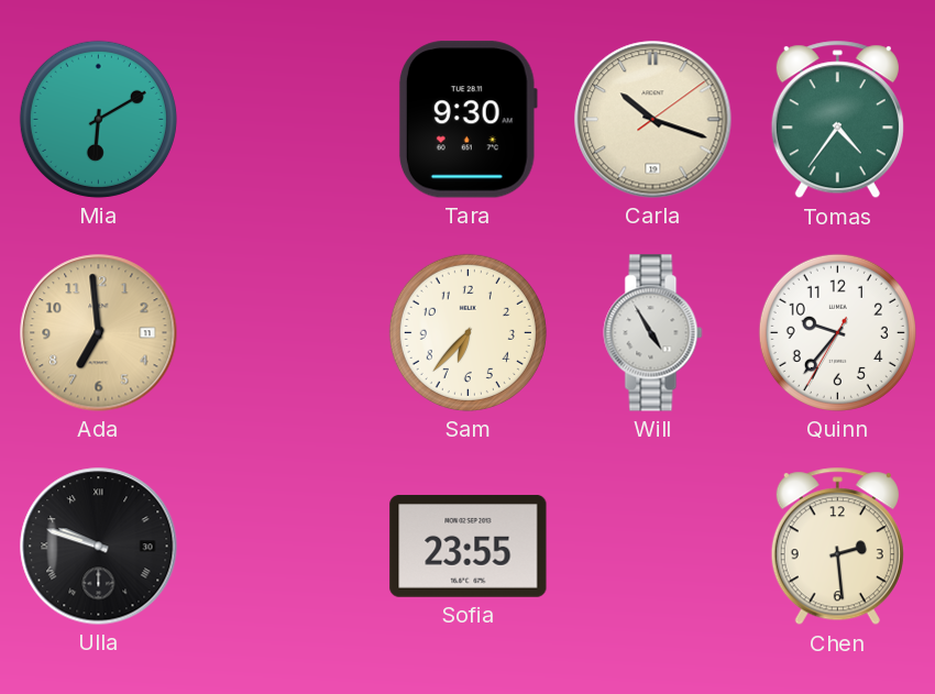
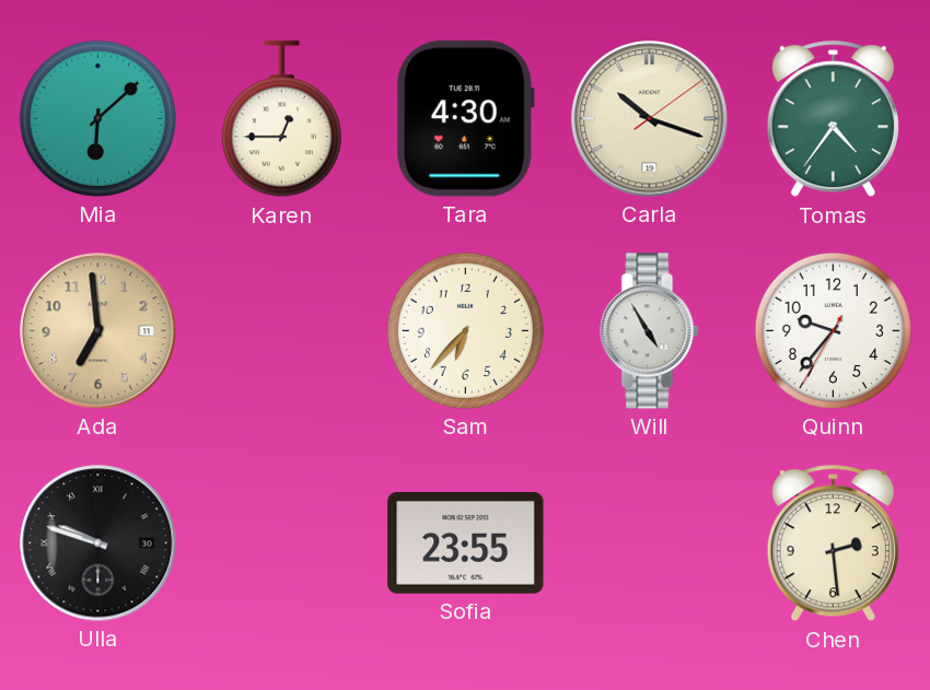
Mia: 6:10 -> 6:08
Karen: none -> 12:45
Tara: 9:30 -> 4:30
